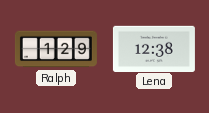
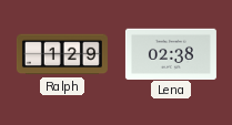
Lena: 12:38 -> 02:38
